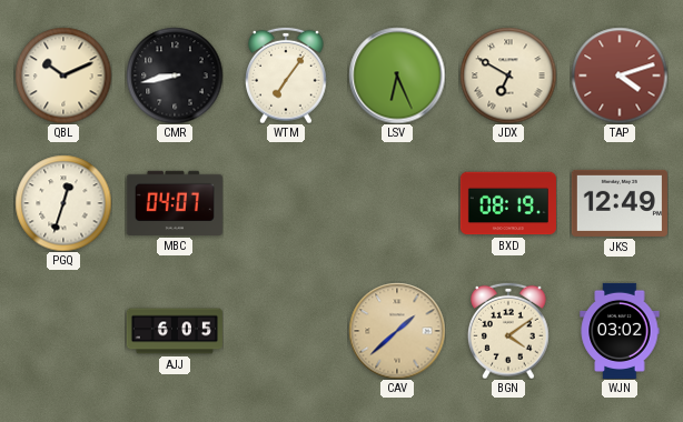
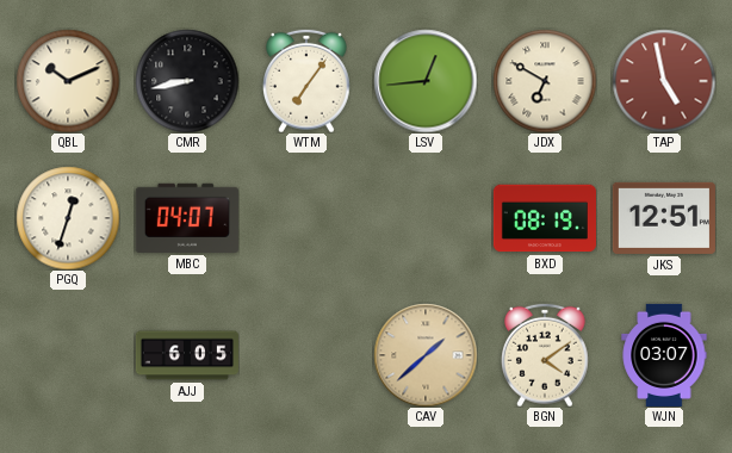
LSV: 6:26 -> 12:44
TAP: 4:12 -> 4:58
JKS: 12:49 -> 12:51
WJN: 03:02 -> 03:07
